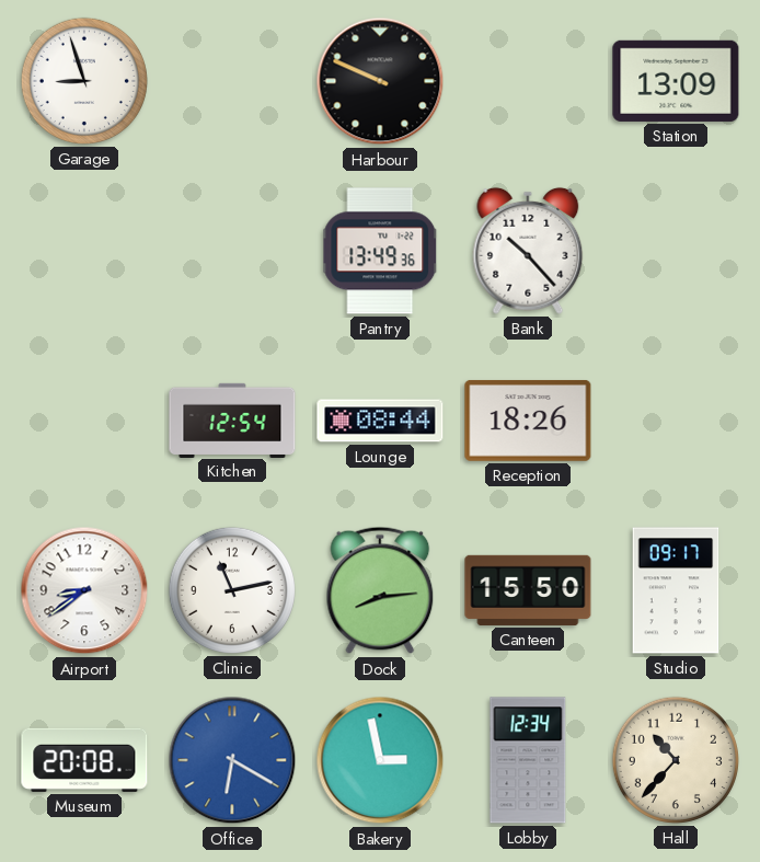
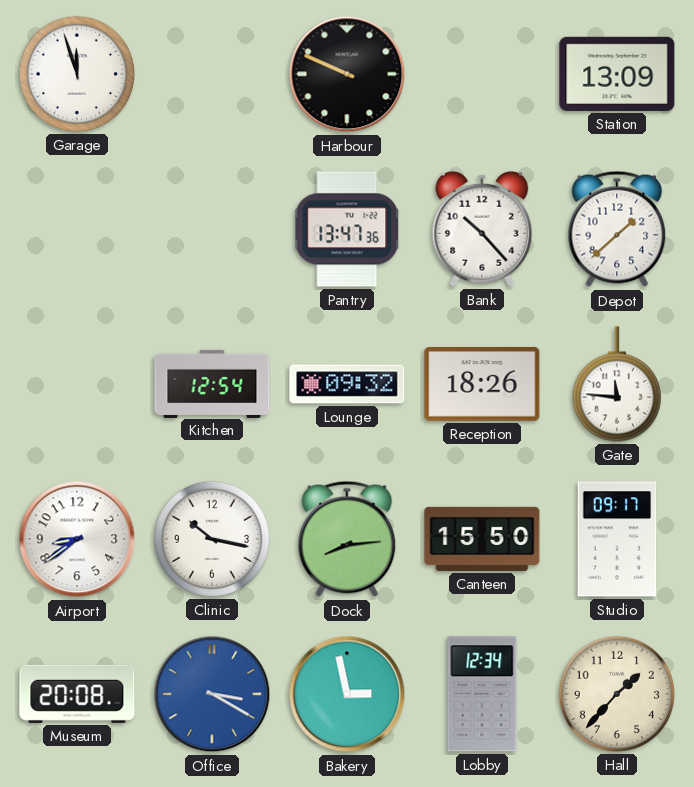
Garage: 8:57 -> 11:57
Pantry: 13:49 -> 13:47
Depot: none -> 1:38
Lounge: 08:44 -> 09:32
Gate: none -> 11:46
Clinic: 11:13 -> 10:17
Office: 6:20 -> 3:20
Hall: 10:37 -> 1:37
